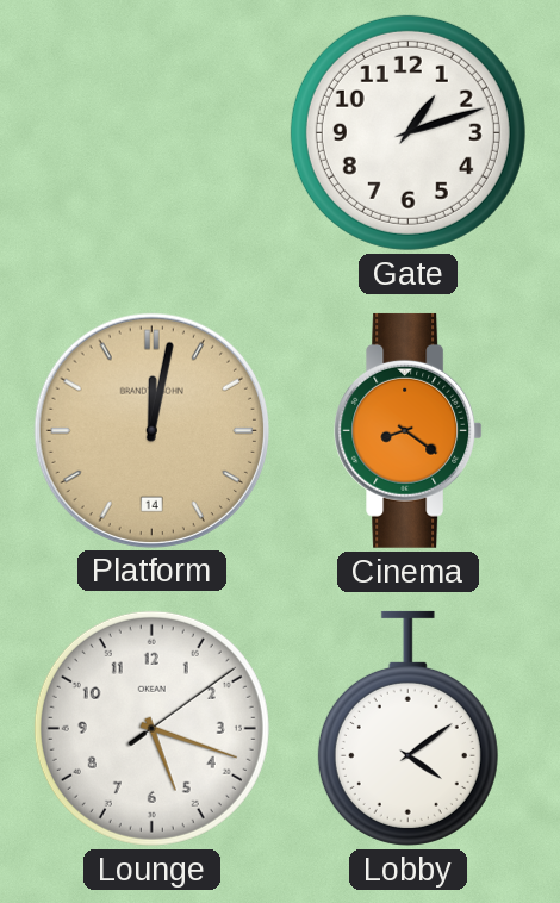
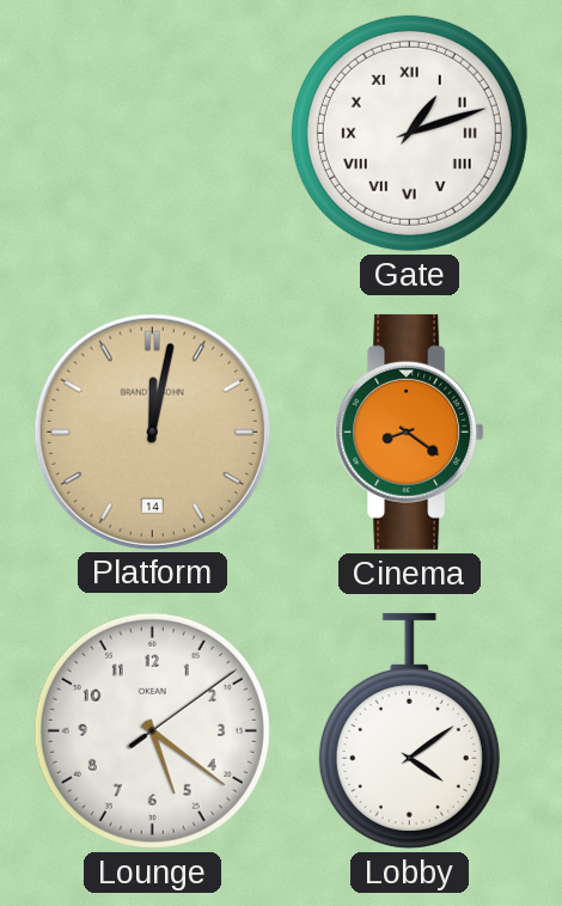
Gate numerals: Arabic -> Roman
Lounge: 5:18 -> 5:21
